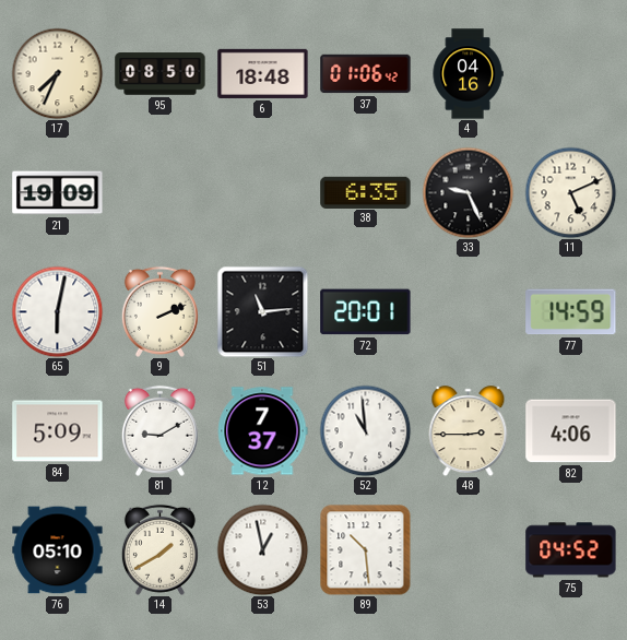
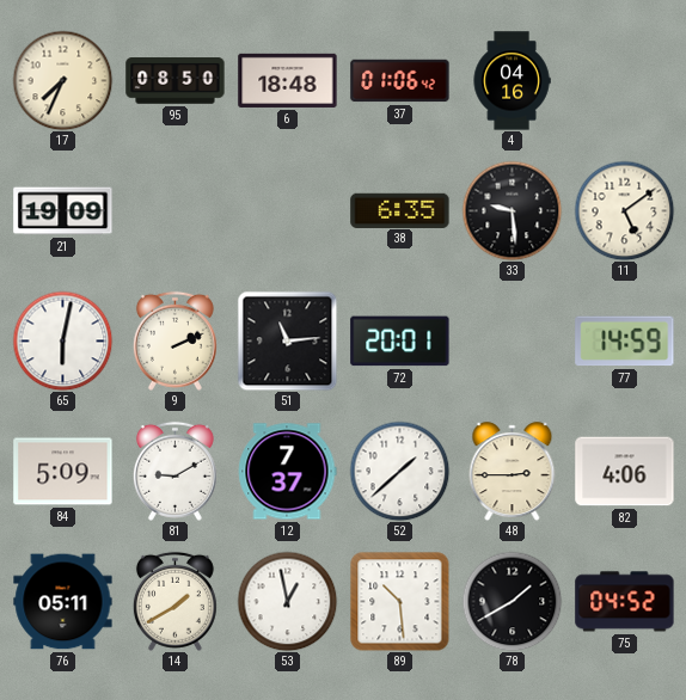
33: 9:26 -> 9:29
11: 5:11 -> 5:09
52: 10:59 -> 1:38
76: 05:10 -> 05:11
78: none -> 1:40
